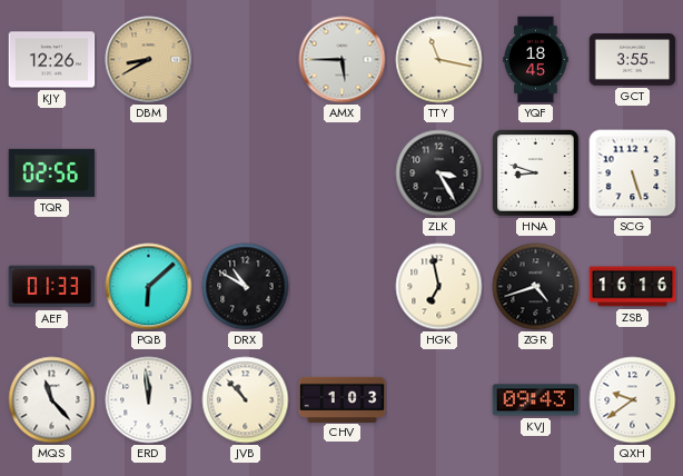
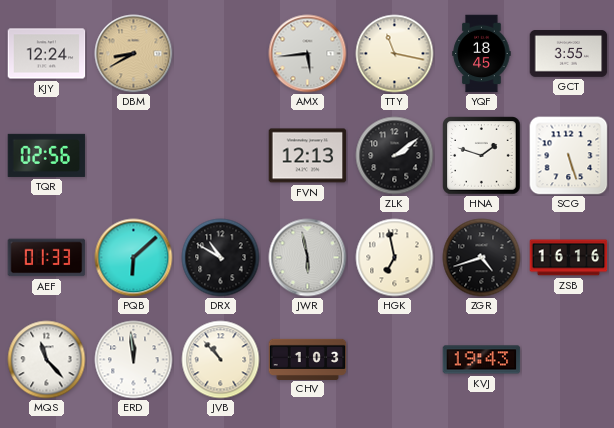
KJY: 12:26 -> 12:24
AMX: 5:45 -> 5:44
FVN: none -> 12:13
ZLK: 3:25 -> 2:09
HNA: 8:48 -> 1:48
JWR: none -> 5:58
KVJ: 09:43 -> 19:43
QXH: 9:39 -> none
